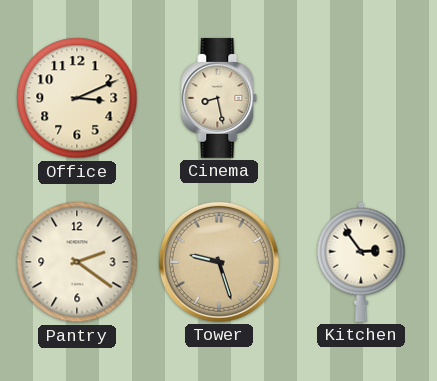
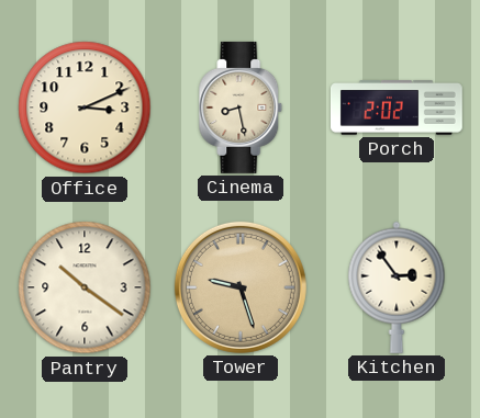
Porch: none -> 2:02
Pantry: 2:21 -> 10:21
